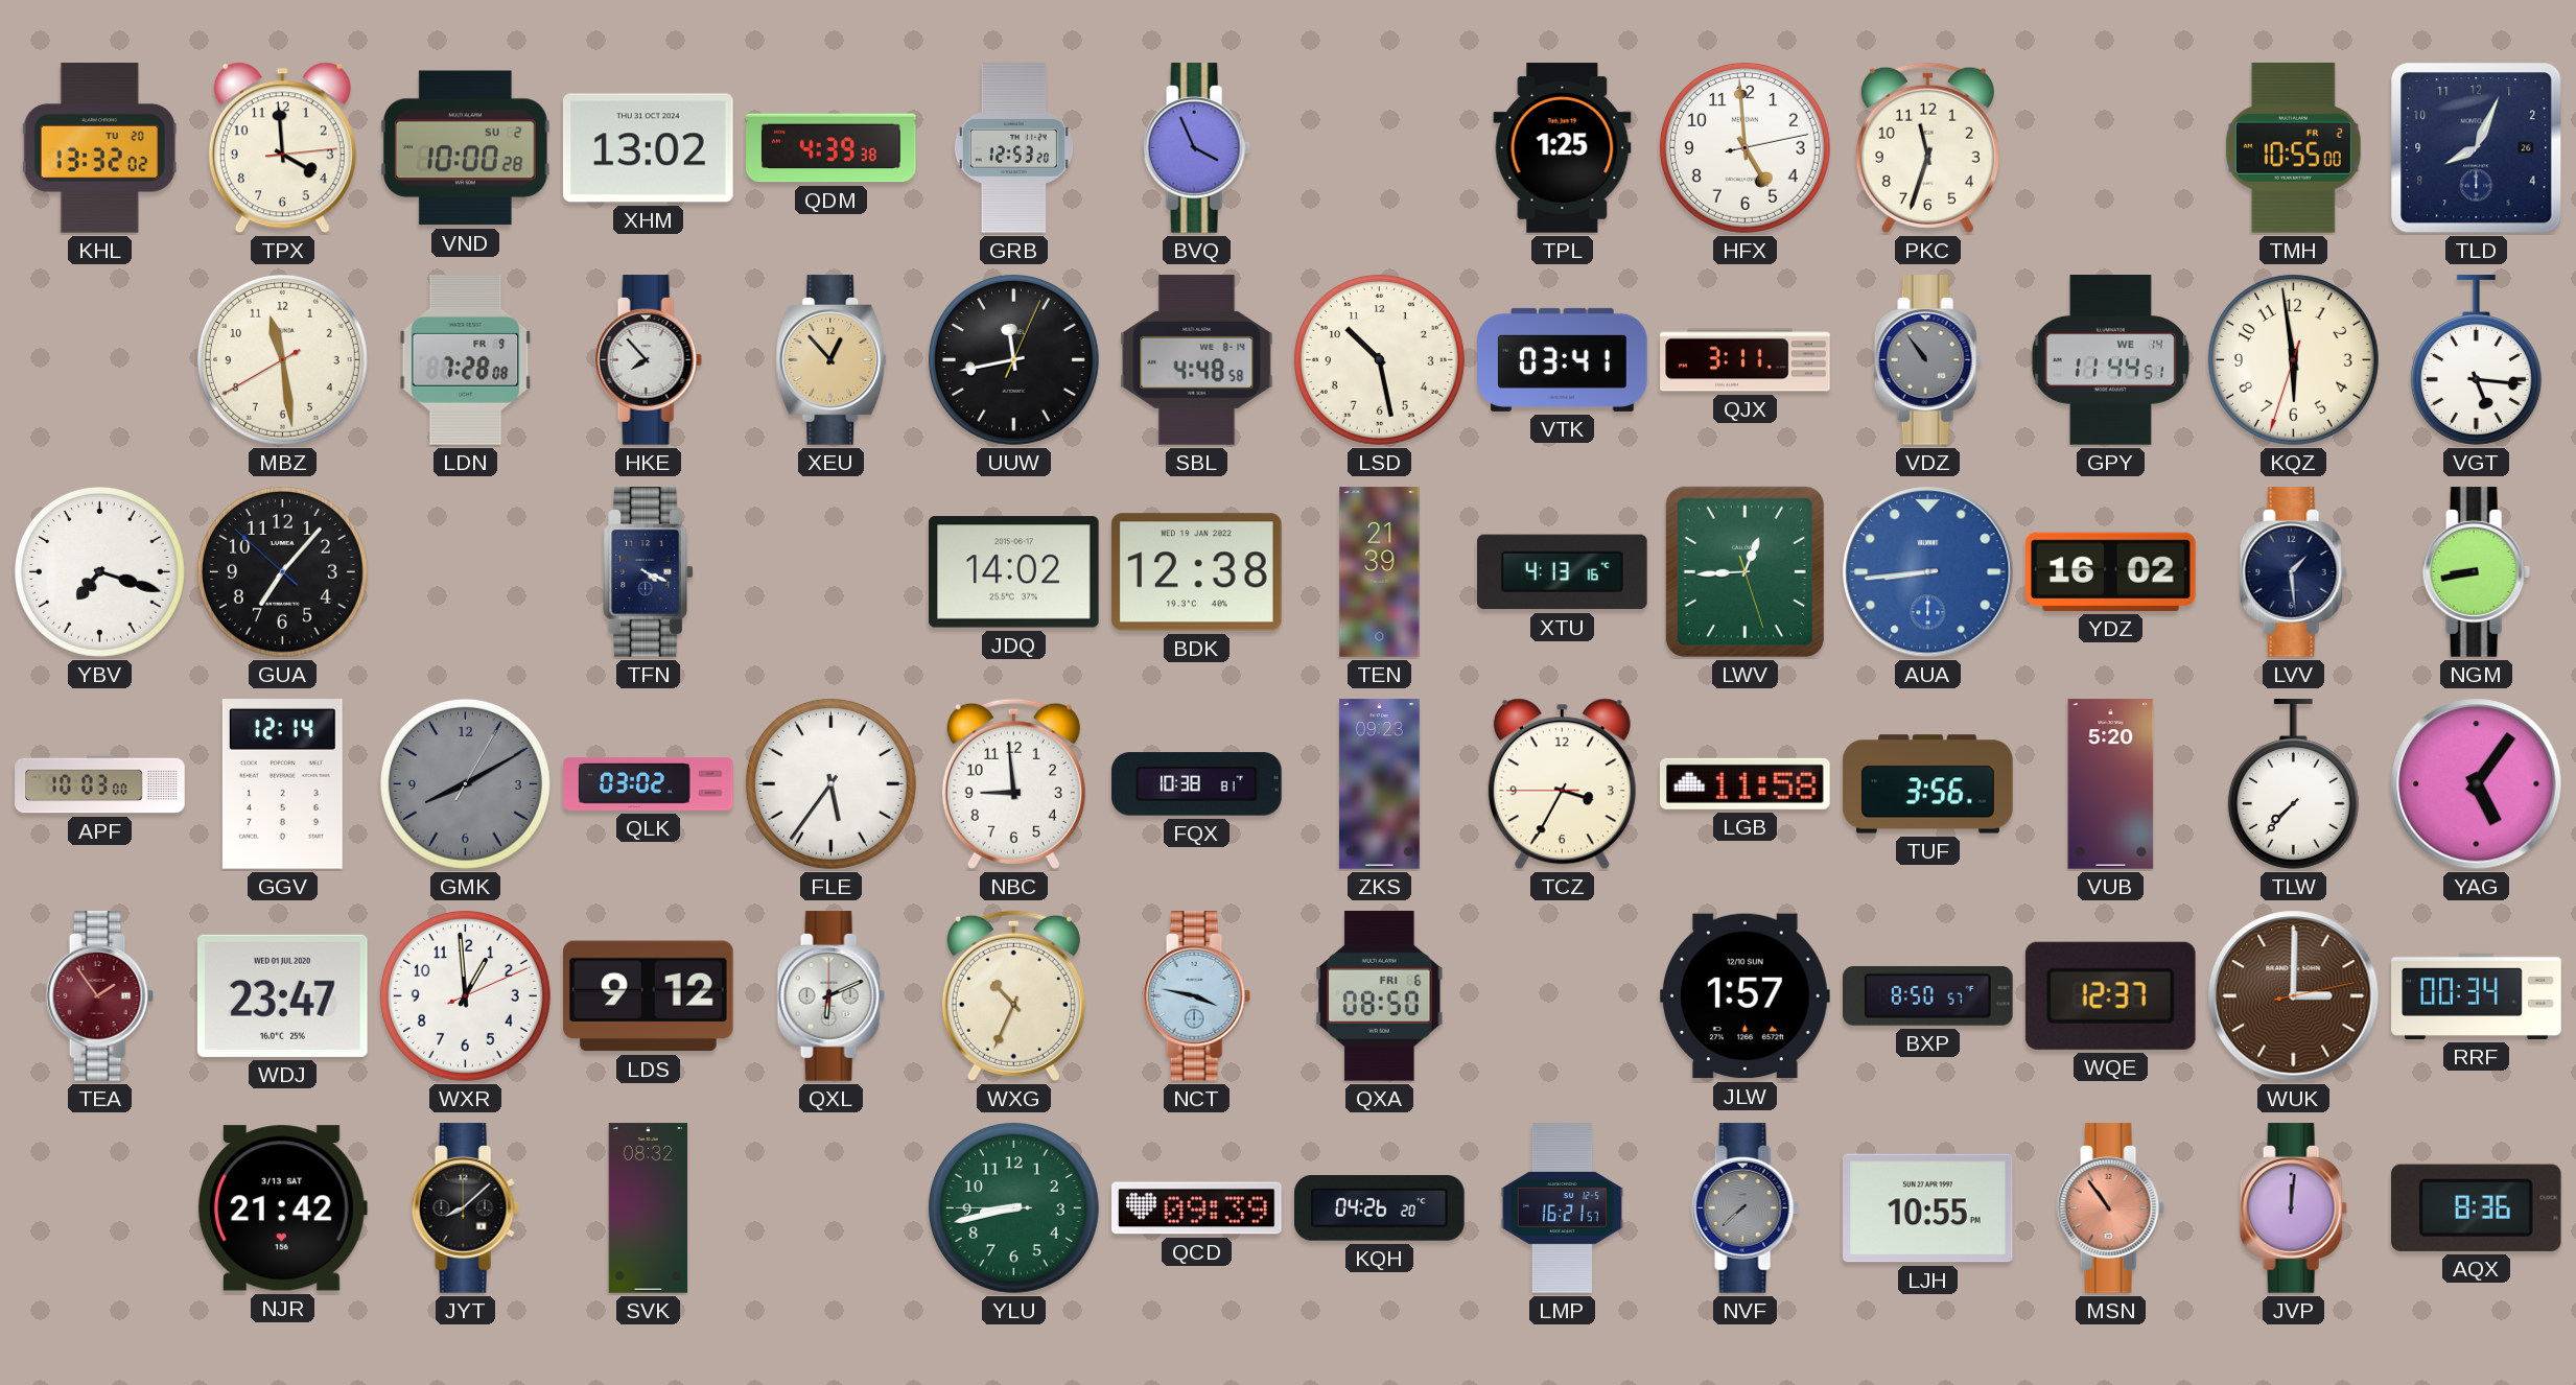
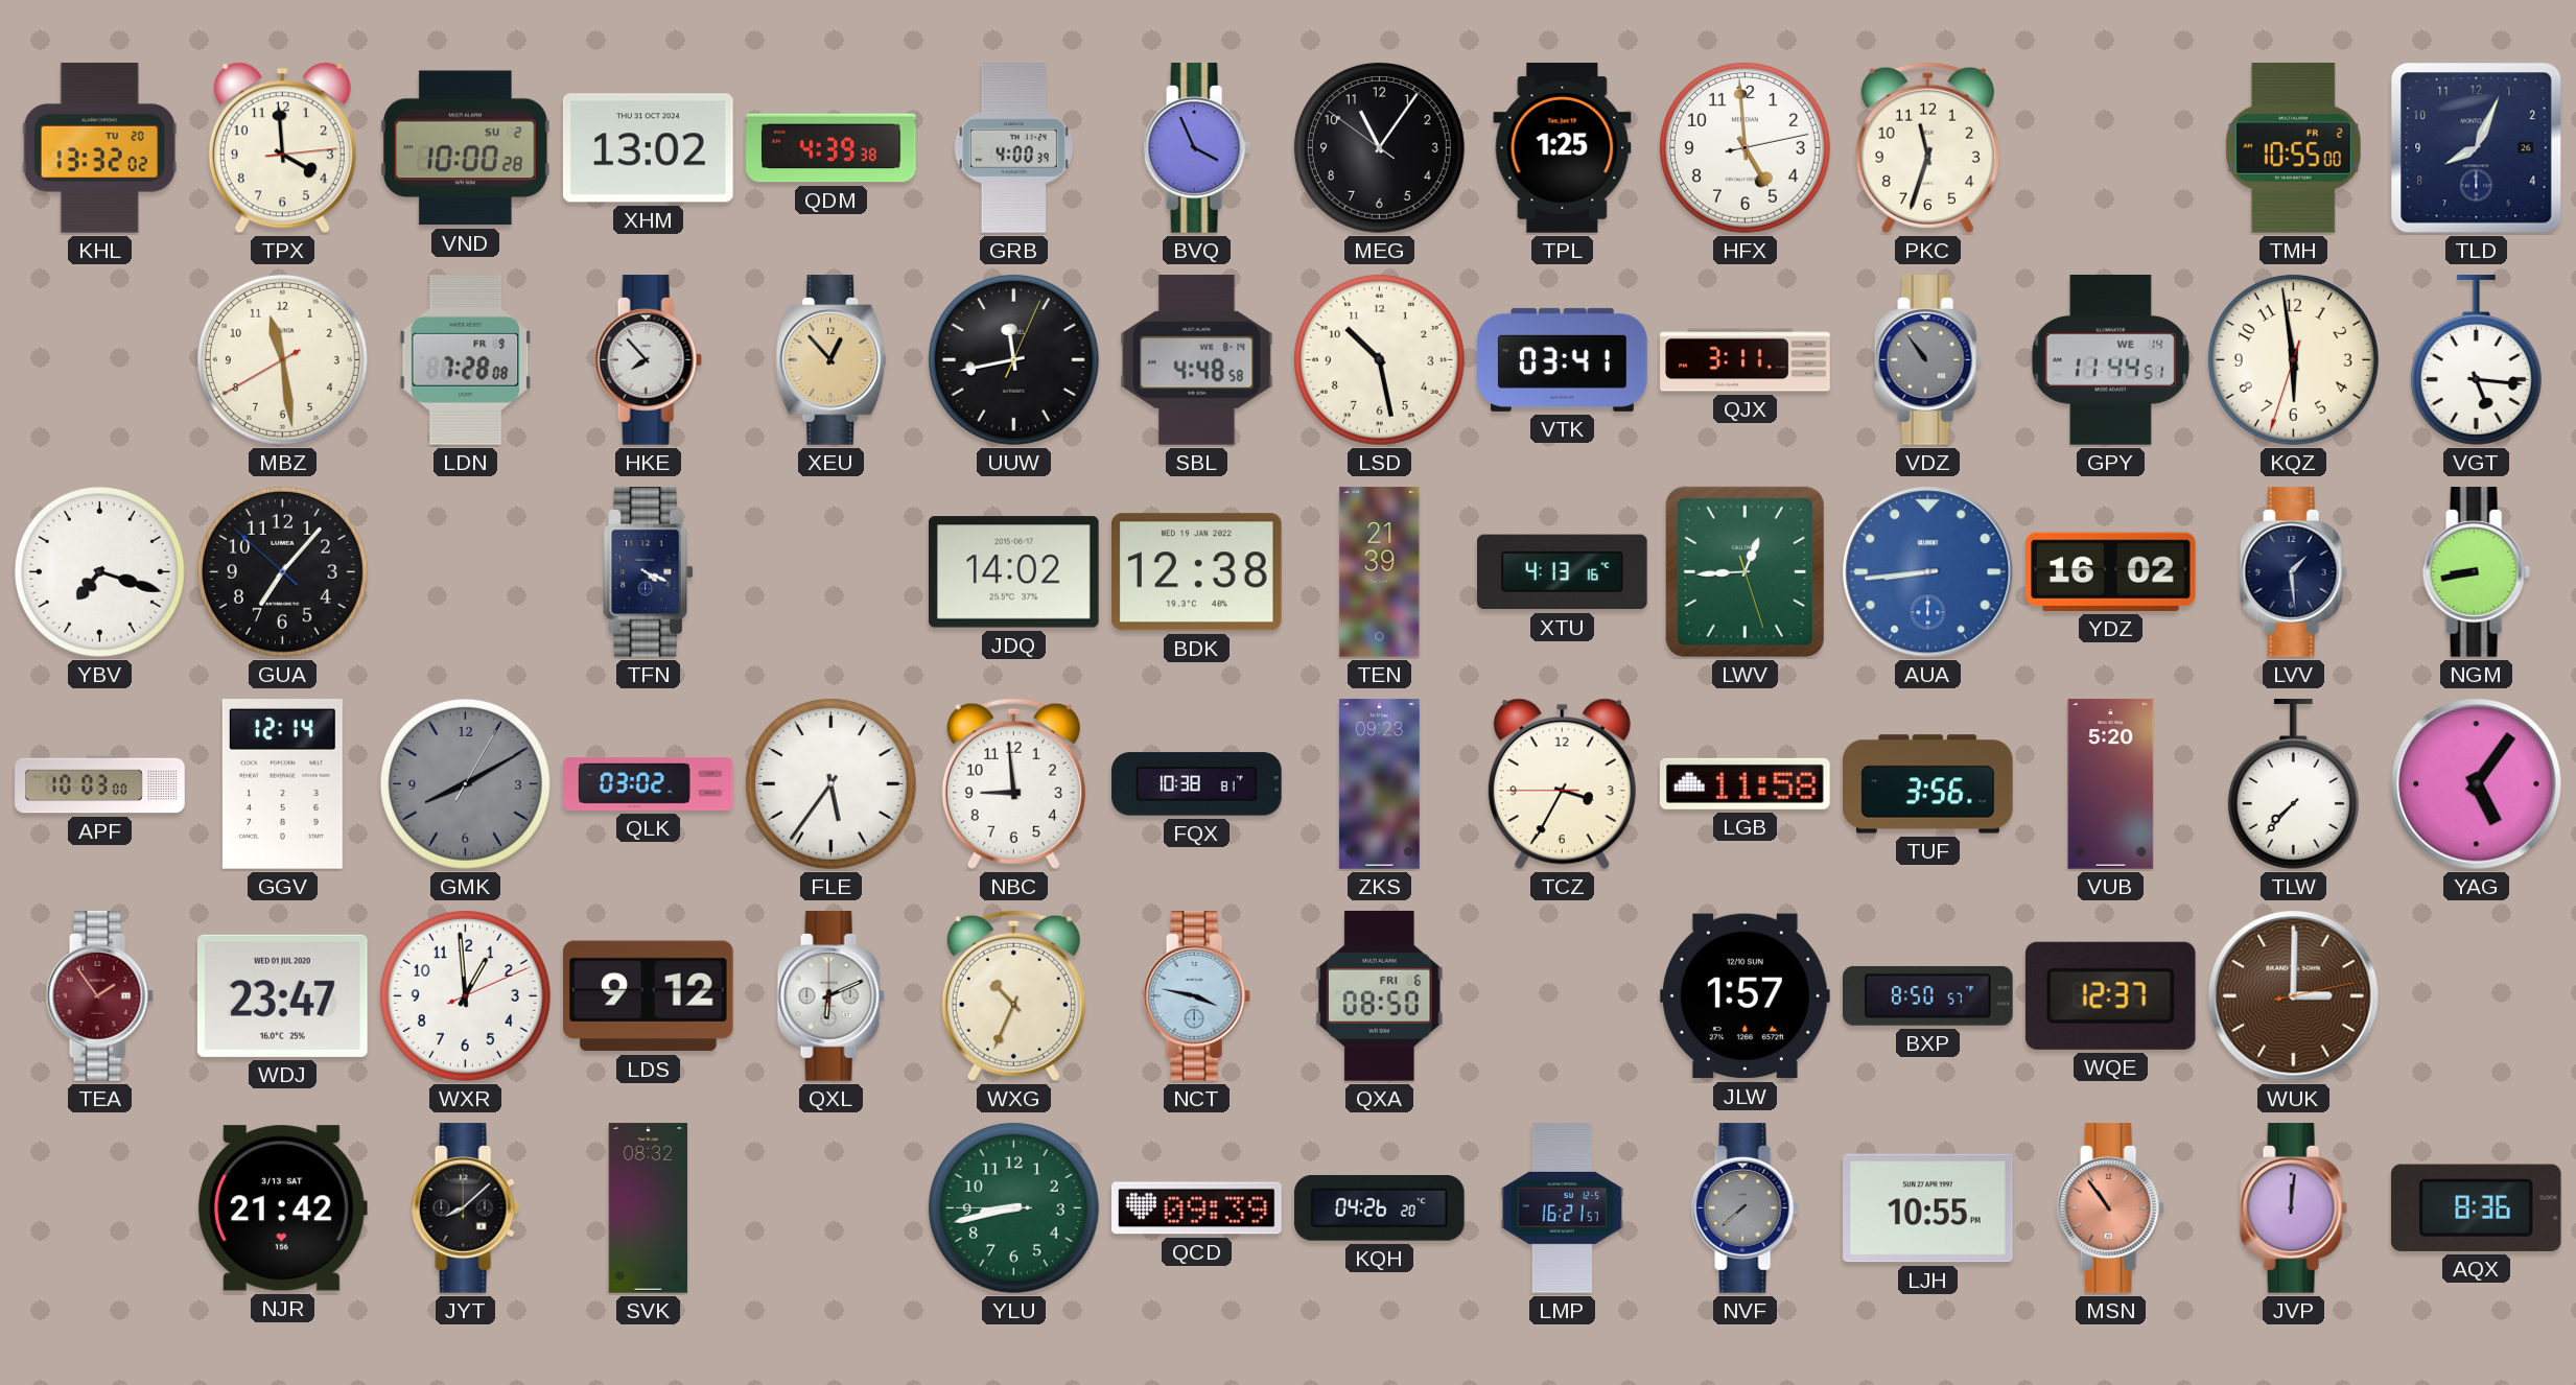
GRB: 12:53 -> 4:00
MEG: none -> 11:05
RRF: 00:34 -> none
